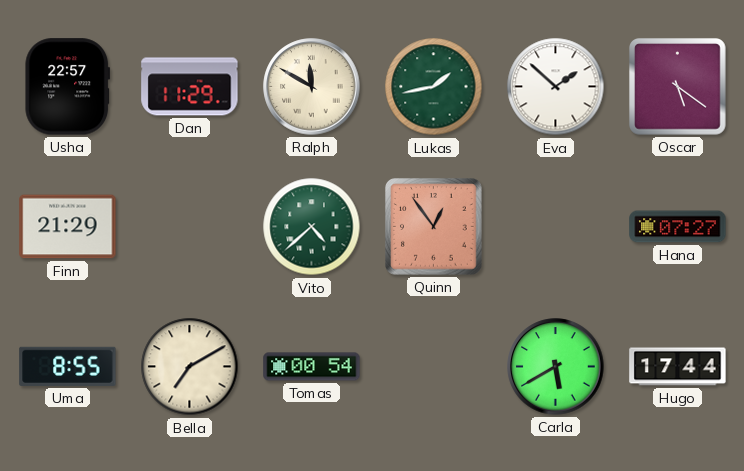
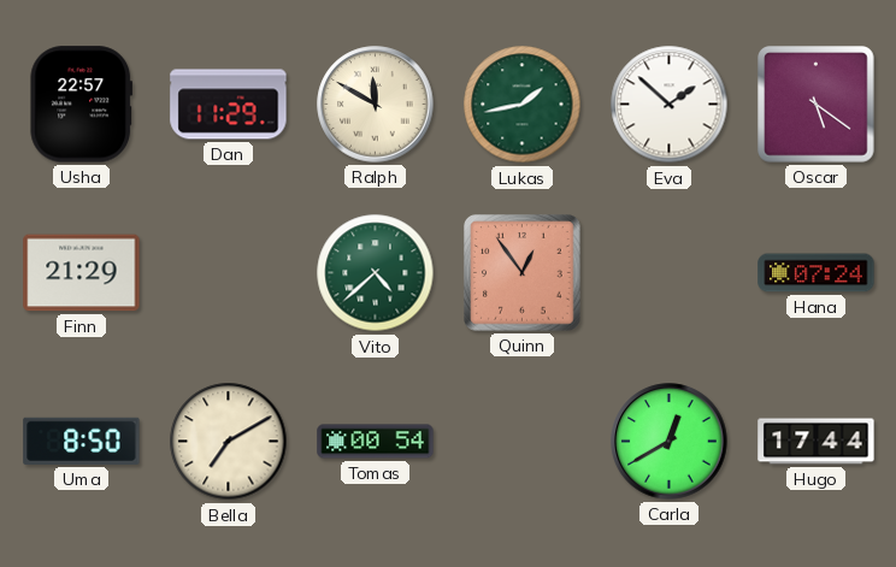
Hana: 07:27 -> 07:24
Uma: 8:55 -> 8:50
Carla: 5:40 -> 12:40
